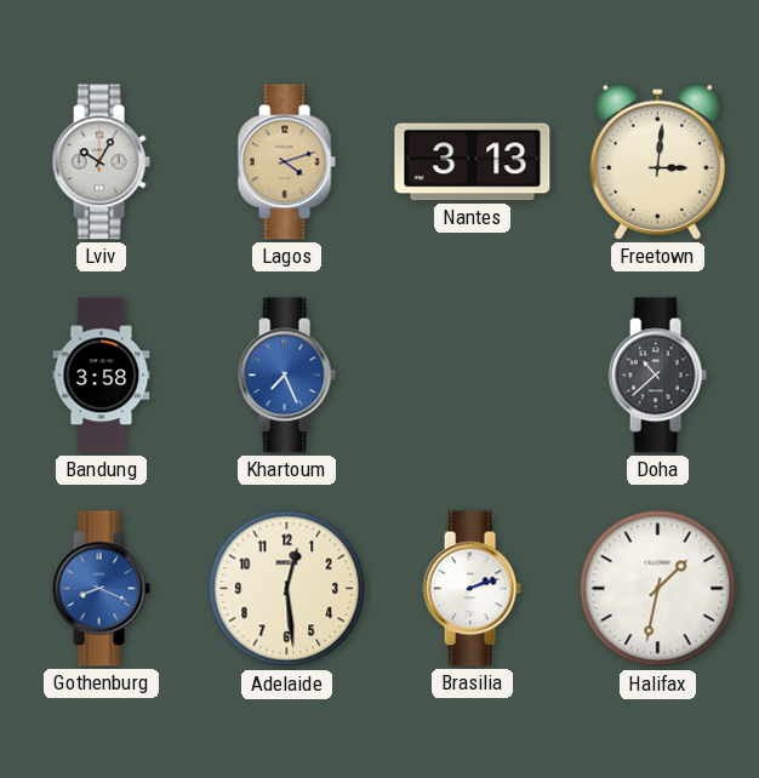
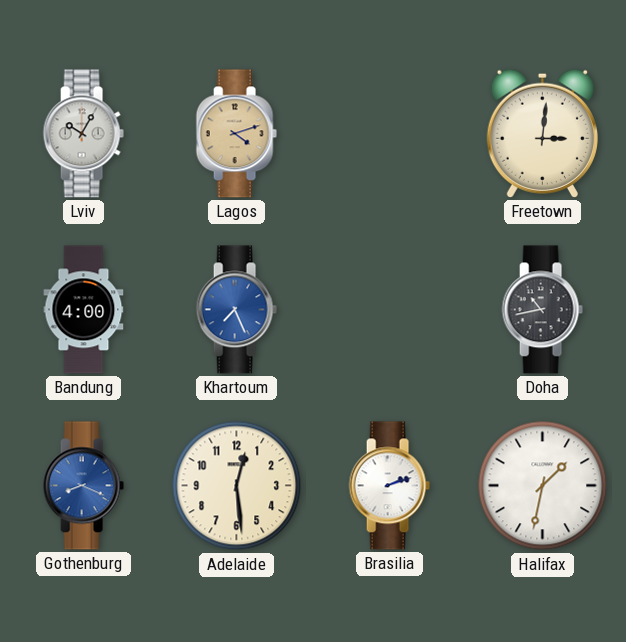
Nantes: 3:13 -> none
Bandung: 3:58 -> 4:00
Doha: 10:38 -> 10:43
